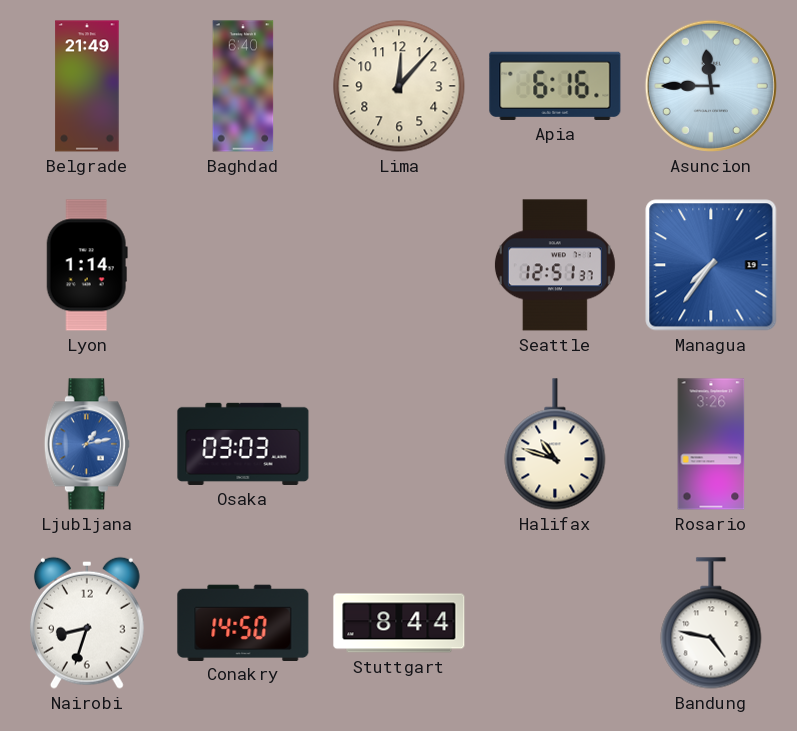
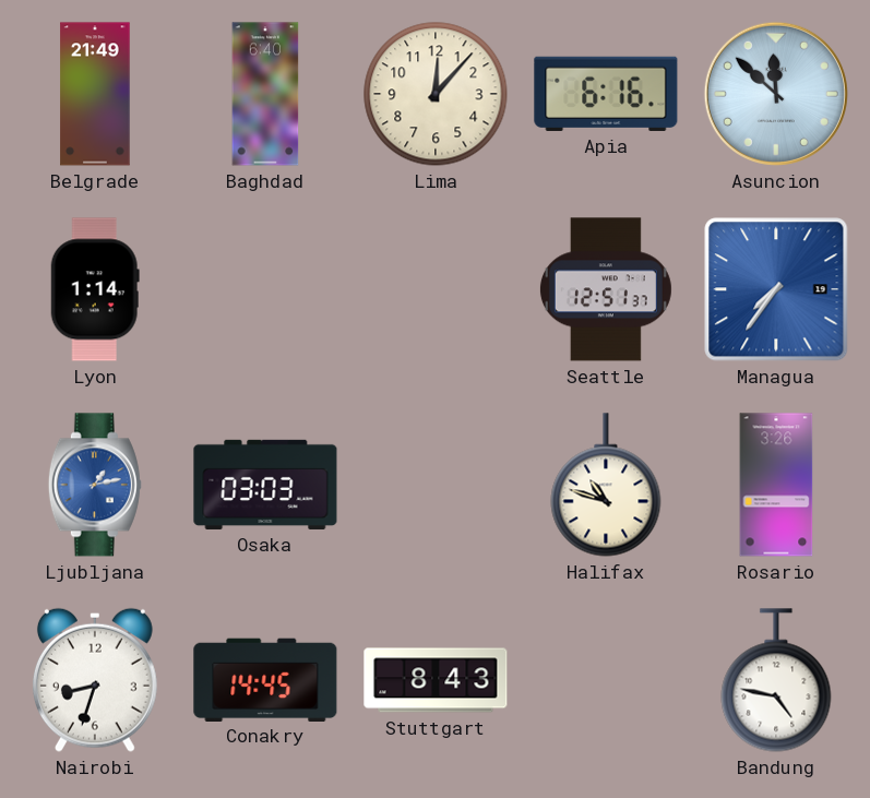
Asuncion: 11:45 -> 11:52
Conakry: 14:50 -> 14:45
Stuttgart: 8:44 -> 8:43
